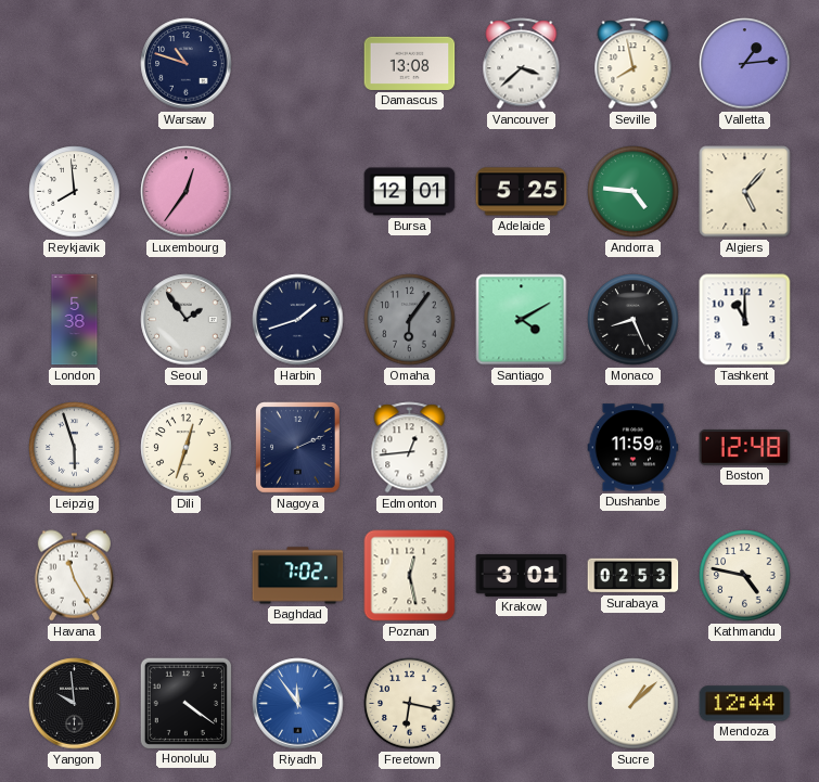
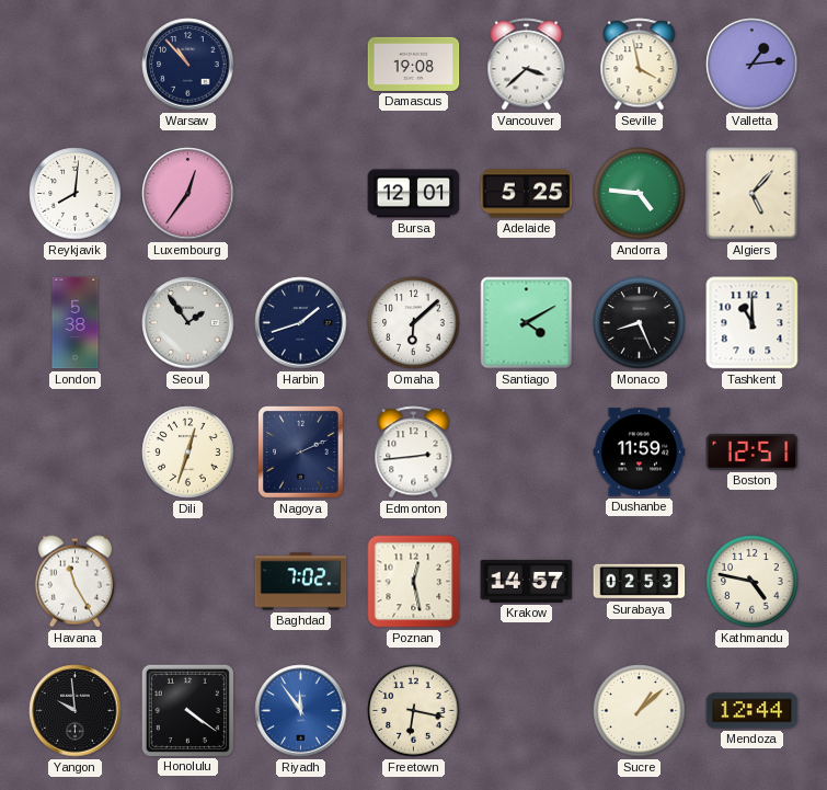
Warsaw: 10:48 -> 10:53
Damascus: 13:08 -> 19:08
Seville: 7:58 -> 3:58
Reykjavik: 7:59 -> 8:01
Omaha: 6:06 -> 6:08
Omaha dial: grey -> white
Leipzig: 5:57 -> none
Edmonton: 12:44 -> 2:44
Boston: 12:48 -> 12:51
Krakow: 3:01 -> 14:57
